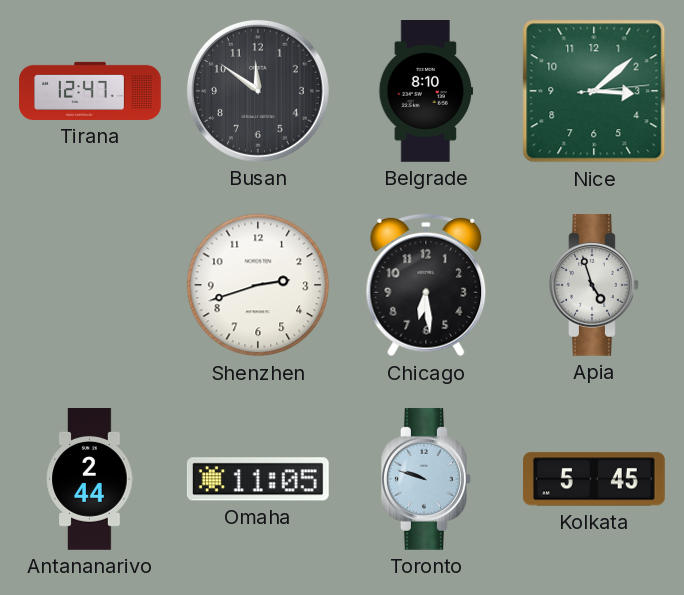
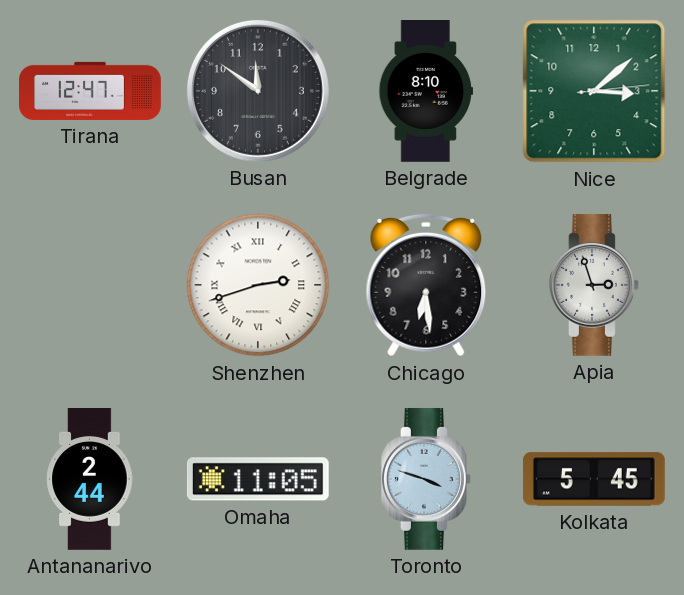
Shenzhen numerals: Arabic -> Roman
Apia: 4:57 -> 2:57
Toronto: 9:48 -> 3:48
